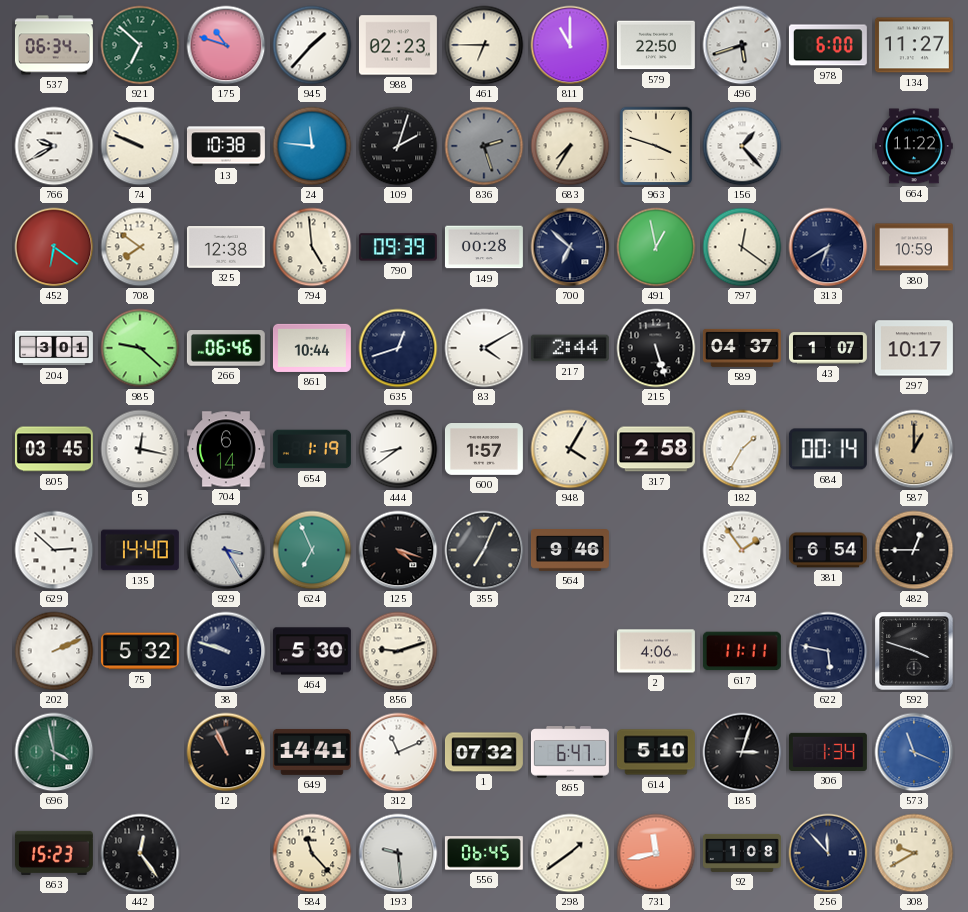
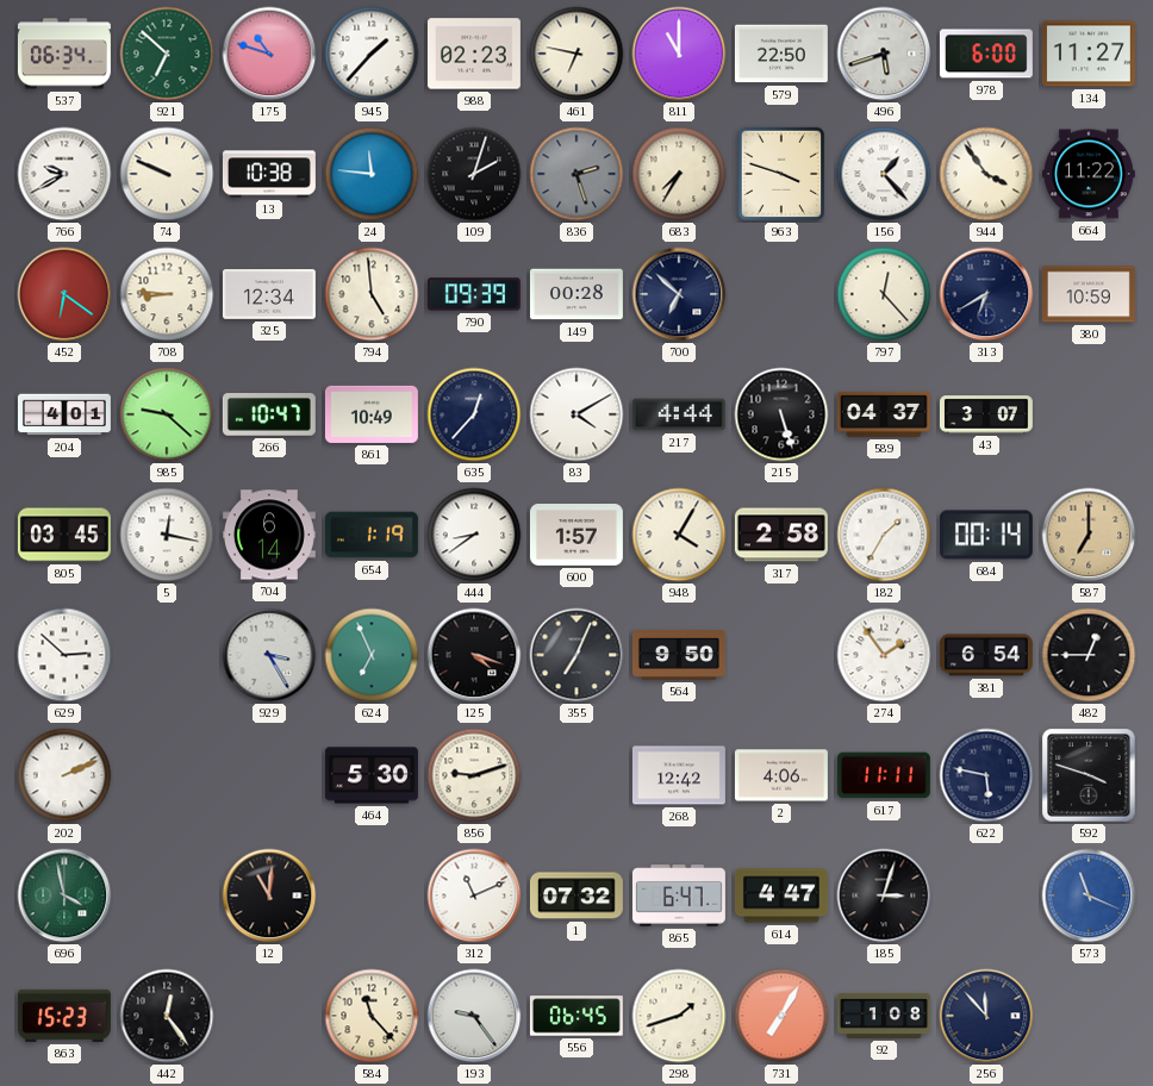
461: 6:45 -> 6:47
944: none -> 3:54
708: 7:51 -> 8:46
325: 12:38 -> 12:34
491: 12:58 -> none
797: 12:21 -> 12:23
204: 3:01 -> 4:01
266: 06:46 -> 10:47
861: 10:44 -> 10:49
635: 12:42 -> 12:37
217: 2:44 -> 4:44
43: 1:07 -> 3:07
297: 10:17 -> none
587: 1:00 -> 7:00
135: 14:40 -> none
564: 9:46 -> 9:50
75: 5:32 -> none
38: 9:48 -> none
268: none -> 12:42
12: 10:56 -> 11:01
649: 14:41 -> none
614: 5:10 -> 4:47
306: 1:34 -> none
193: 9:29 -> 9:24
298: 1:39 -> 1:42
731: 11:43 -> 7:05
308: 9:40 -> none
